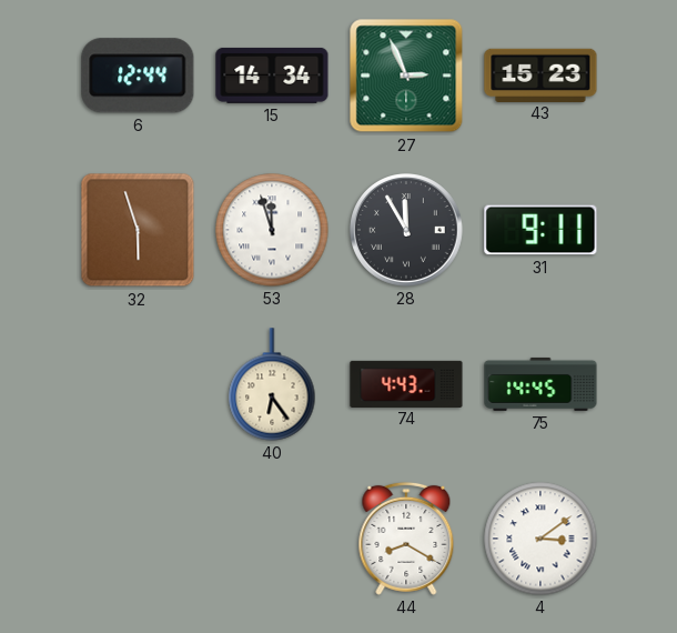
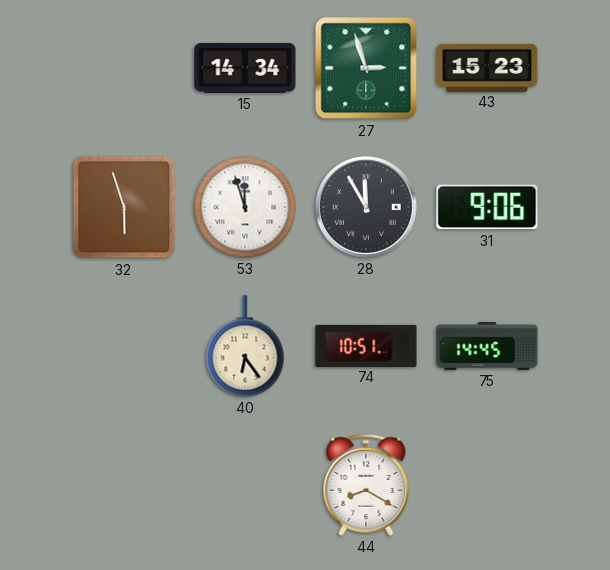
6: 12:44 -> none
27: 2:56 -> 2:57
31: 9:11 -> 9:06
74: 4:43 -> 10:51
4: 3:09 -> none
